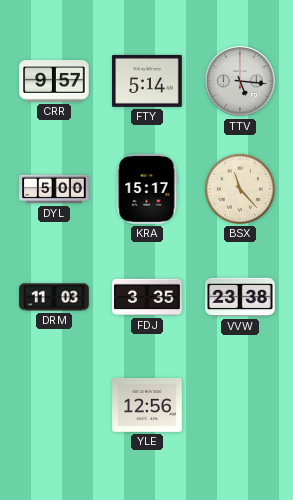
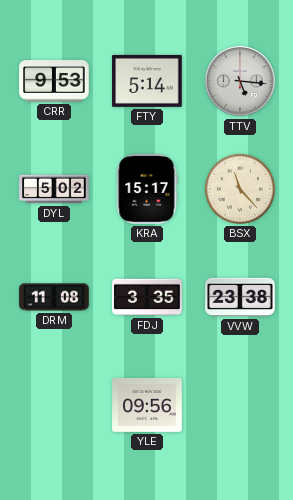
CRR: 9:57 -> 9:53
DYL: 5:00 -> 5:02
DRM: 11:03 -> 11:08
YLE: 12:56 -> 09:56
